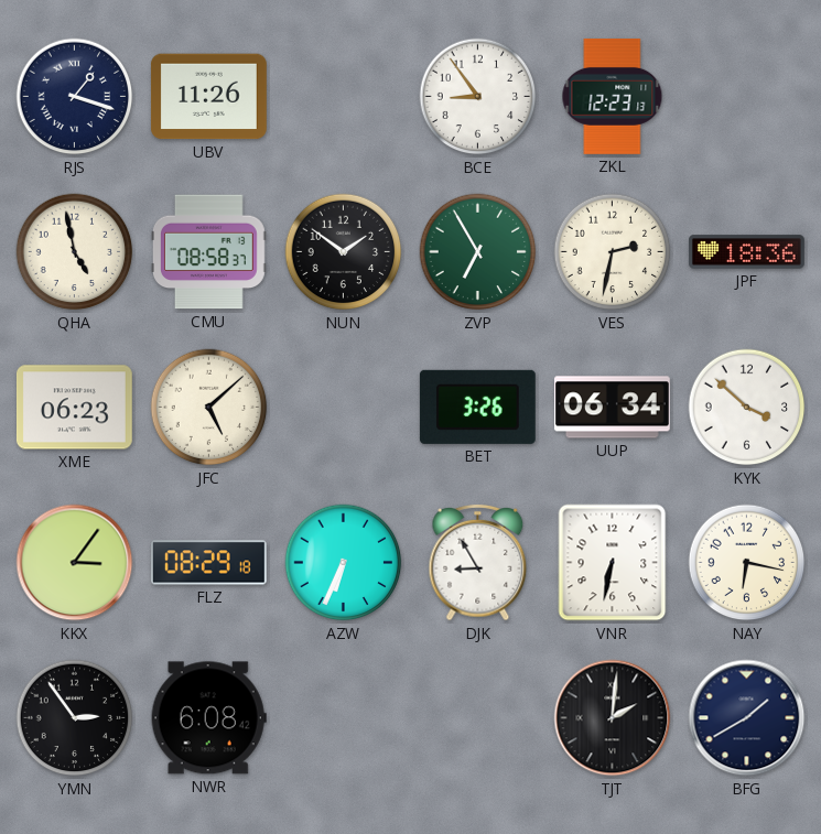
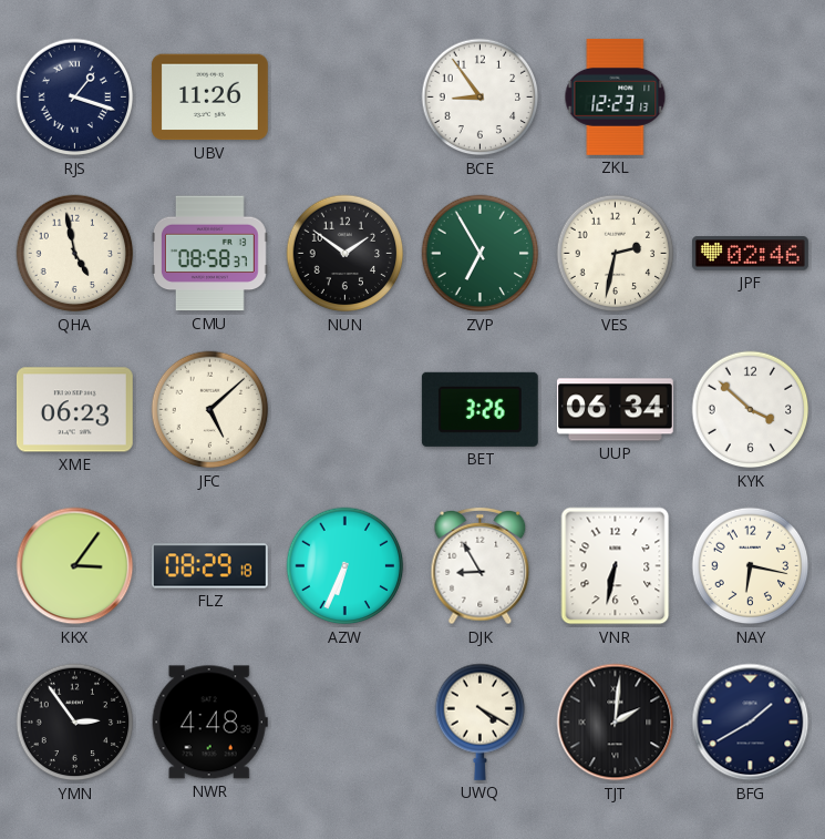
JPF: 18:36 -> 02:46
NWR: 6:08 -> 4:48
UWQ: none -> 4:20
